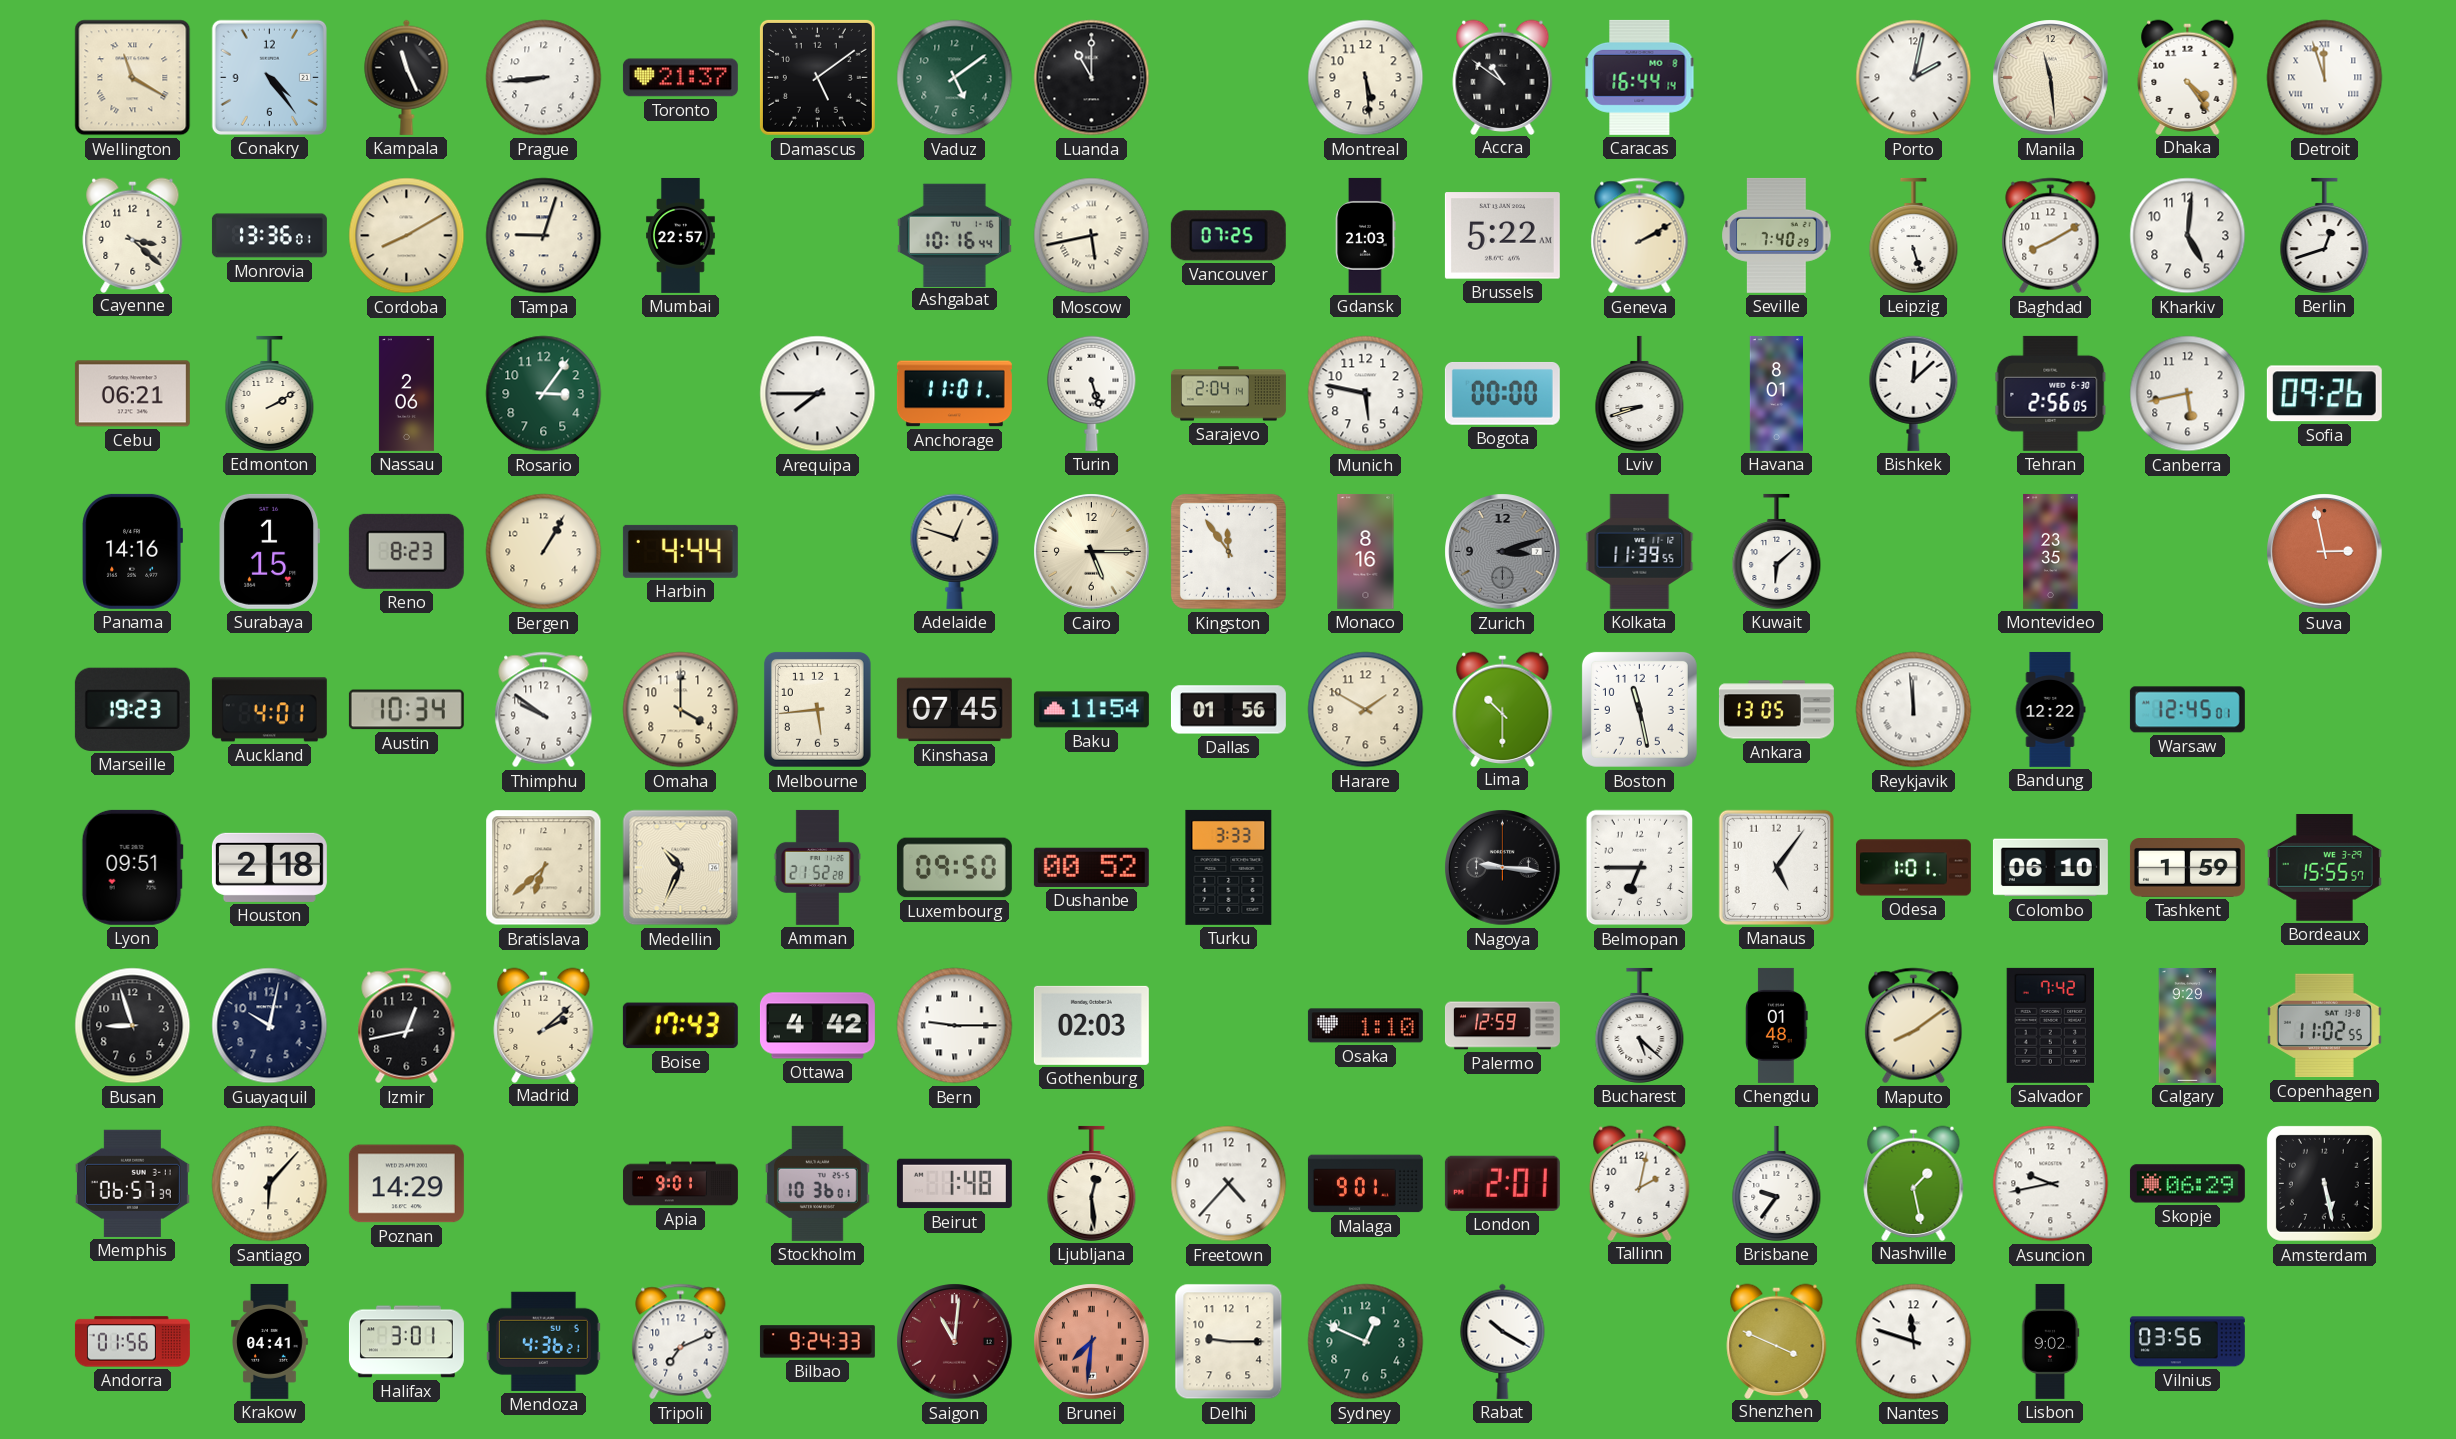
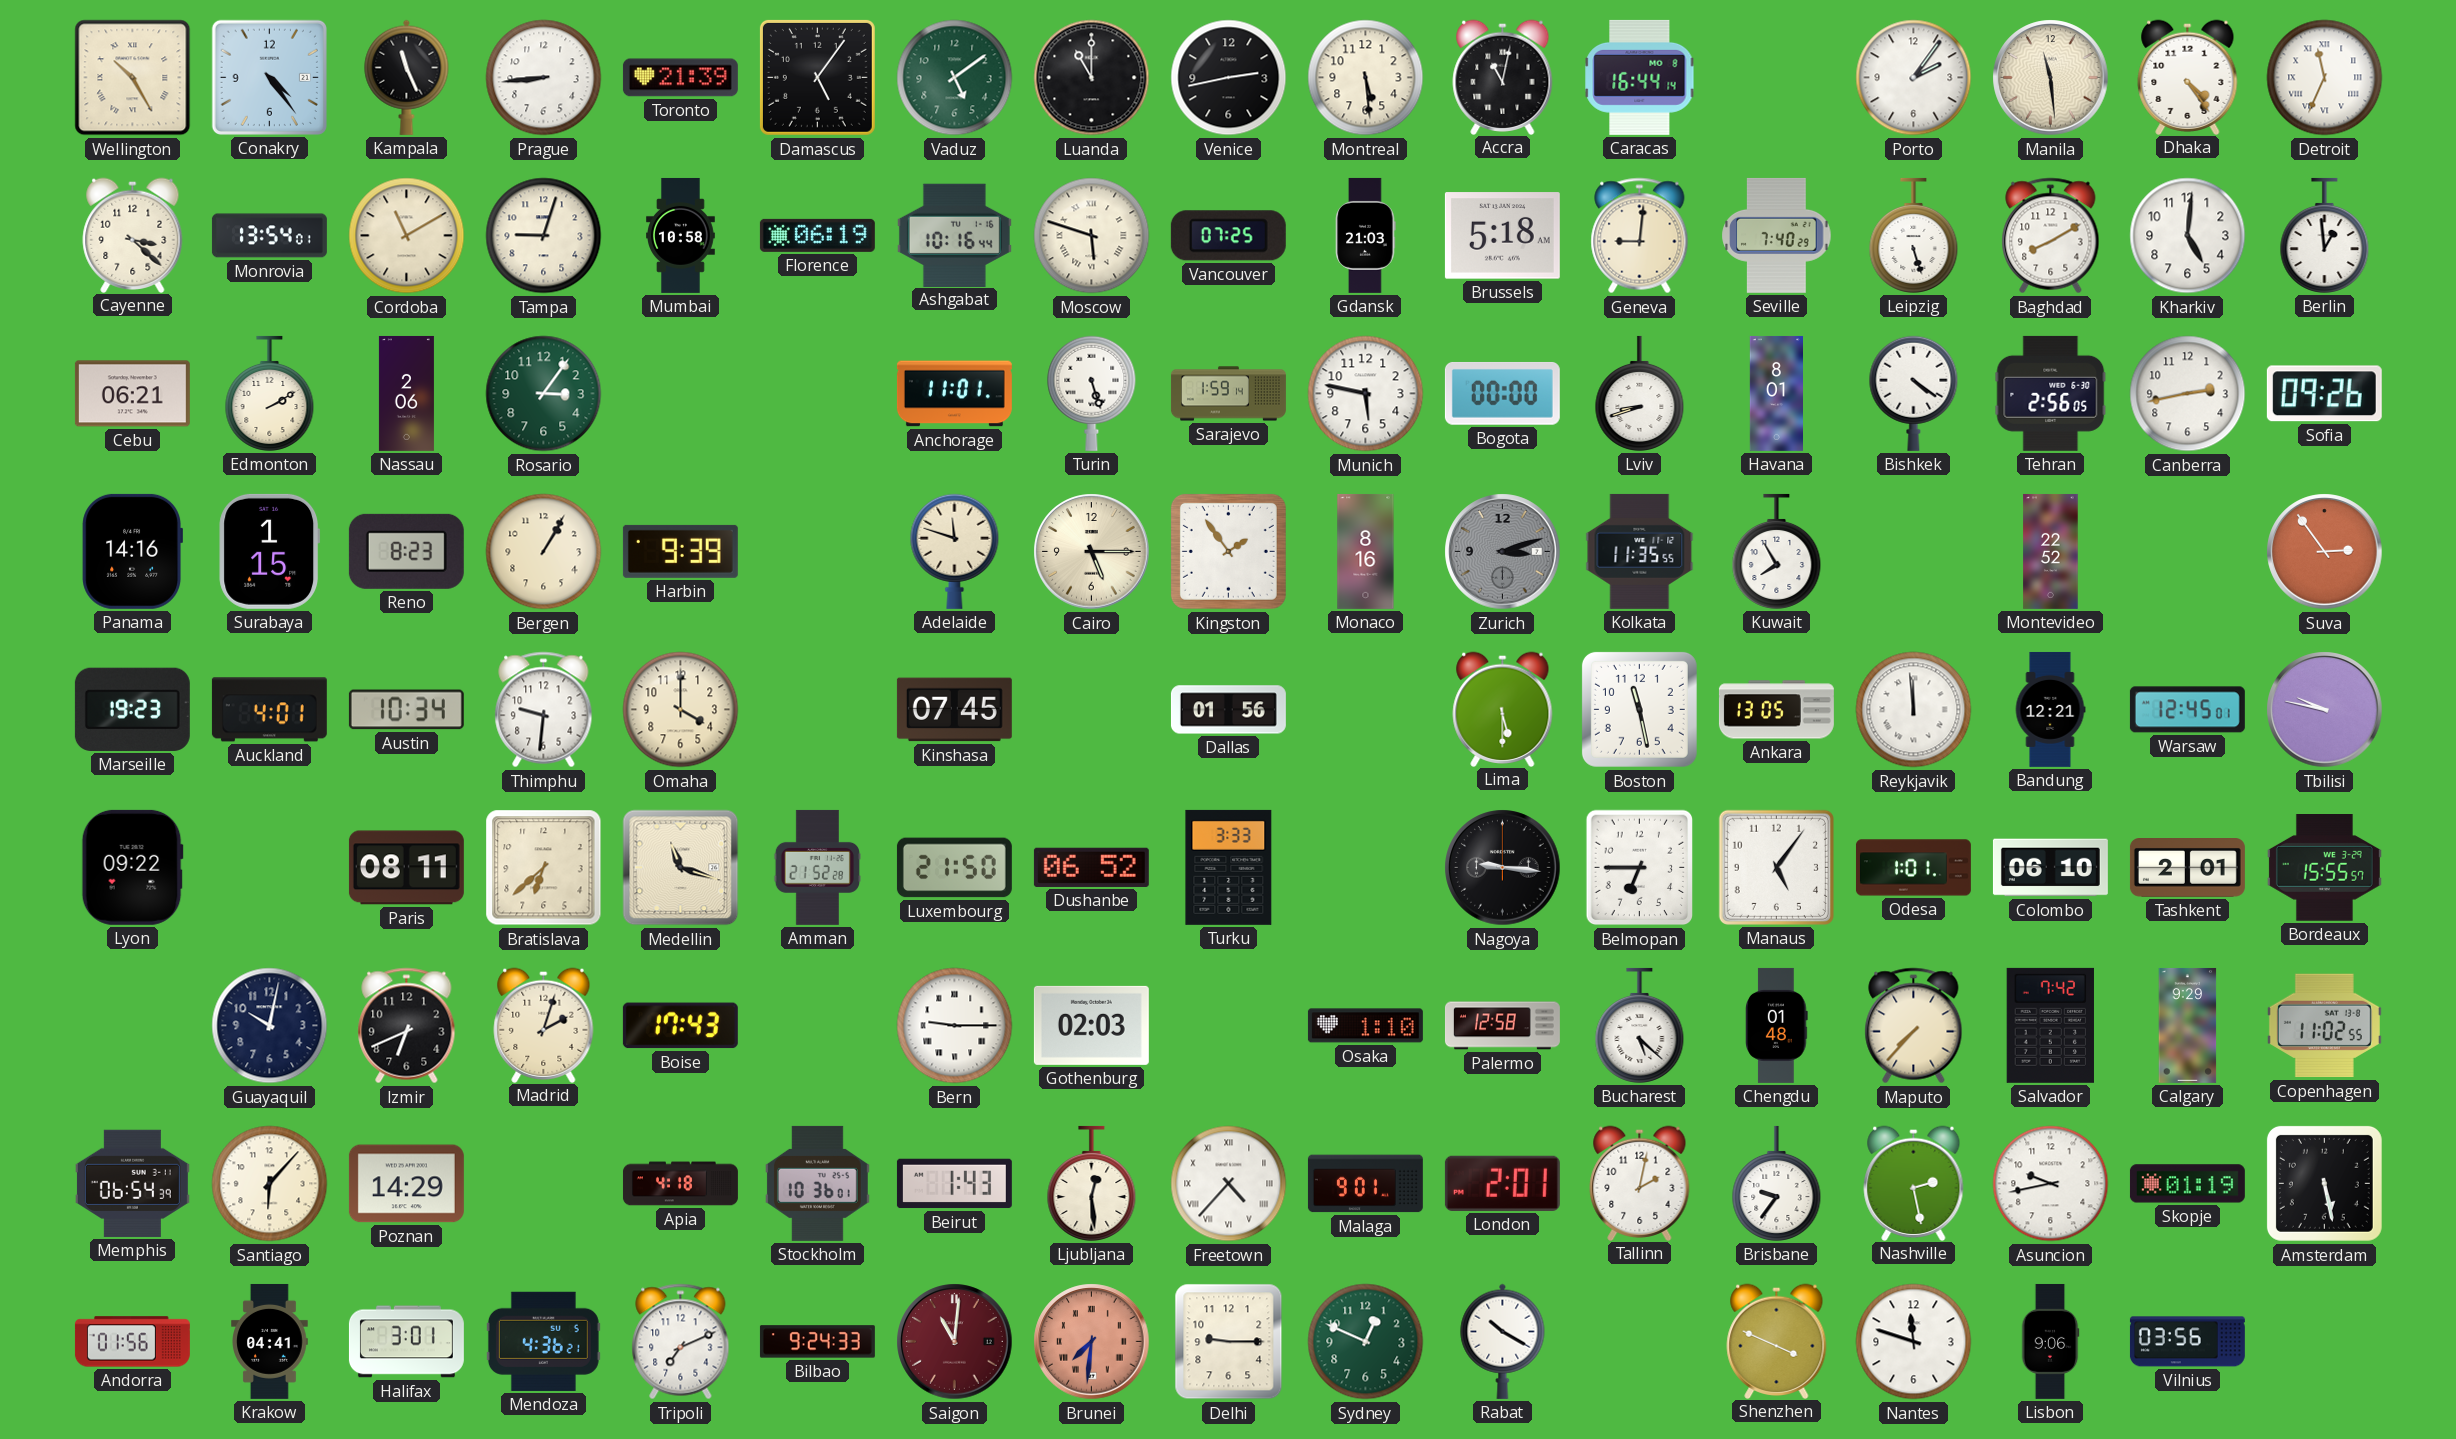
Wellington: 11:20 -> 10:25
Toronto: 21:37 -> 21:39
Damascus: 5:09 -> 5:06
Venice: none -> 2:43
Accra: 10:51 -> 11:02
Porto: 2:02 -> 2:06
Detroit: 11:57 -> 11:34
Monrovia: 13:36 -> 13:54
Cordoba: 8:10 -> 11:10
Mumbai: 22:57 -> 10:58
Florence: none -> 06:19
Moscow: 5:43 -> 5:48
Brussels: 5:22 -> 5:18
Geneva: 2:10 -> 9:01
Berlin: 12:42 -> 12:59
Arequipa: 7:45 -> none
Sarajevo: 2:04 -> 1:59
Bishkek: 12:08 -> 4:21
Canberra: 5:43 -> 2:43
Harbin: 4:44 -> 9:39
Adelaide: 12:48 -> 11:48
Kingston: 11:54 -> 1:54
Kolkata: 11:39 -> 11:35
Kuwait: 6:08 -> 7:55
Montevideo: 23:35 -> 22:52
Suva: 2:58 -> 2:54
Thimphu: 9:51 -> 9:31
Melbourne: 5:44 -> none
Baku: 11:54 -> none
Harare: 1:50 -> none
Lima: 10:30 -> 5:30
Bandung: 12:22 -> 12:21
Tbilisi: none -> 9:47
Lyon: 09:51 -> 09:22
Houston: 2:18 -> none
Paris: none -> 08:11
Medellin: 10:34 -> 11:18
Luxembourg: 09:50 -> 21:50
Dushanbe: 00:52 -> 06:52
Tashkent: 1:59 -> 2:01
Busan: 8:57 -> none
Izmir: 12:43 -> 6:41
Madrid: 2:08 -> 2:03
Ottawa: 4:42 -> none
Palermo: 12:59 -> 12:58
Maputo: 8:09 -> 7:37
Memphis: 06:57 -> 06:54
Apia: 9:01 -> 4:18
Beirut: 1:48 -> 1:43
Freetown numerals: Arabic -> Roman
Nashville: 1:28 -> 2:28
Skopje: 06:29 -> 01:19
Lisbon: 9:02 -> 9:06
